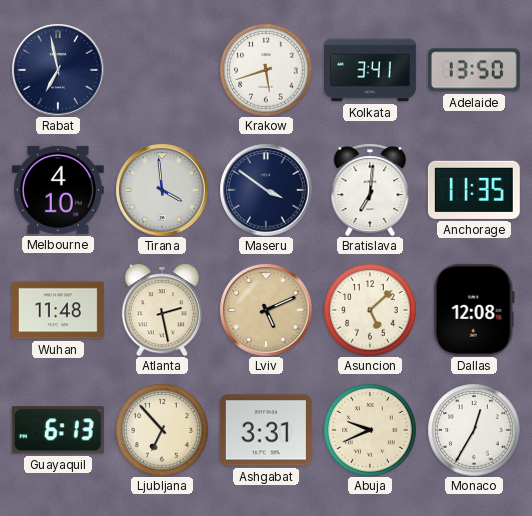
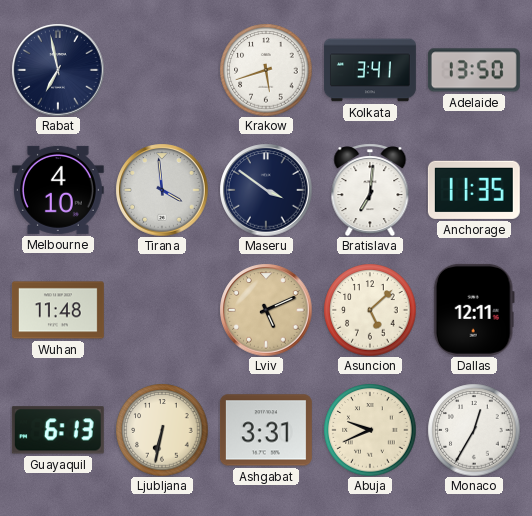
Atlanta: 2:28 -> none
Dallas: 12:08 -> 12:11
Ljubljana: 6:53 -> 6:32
